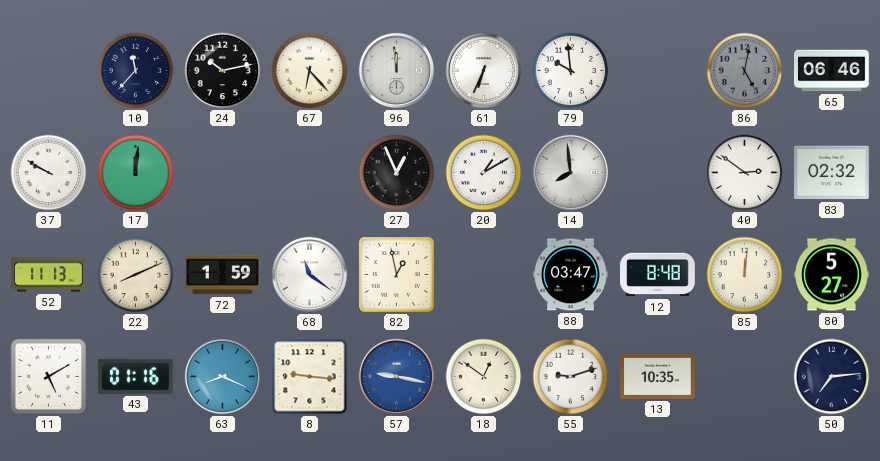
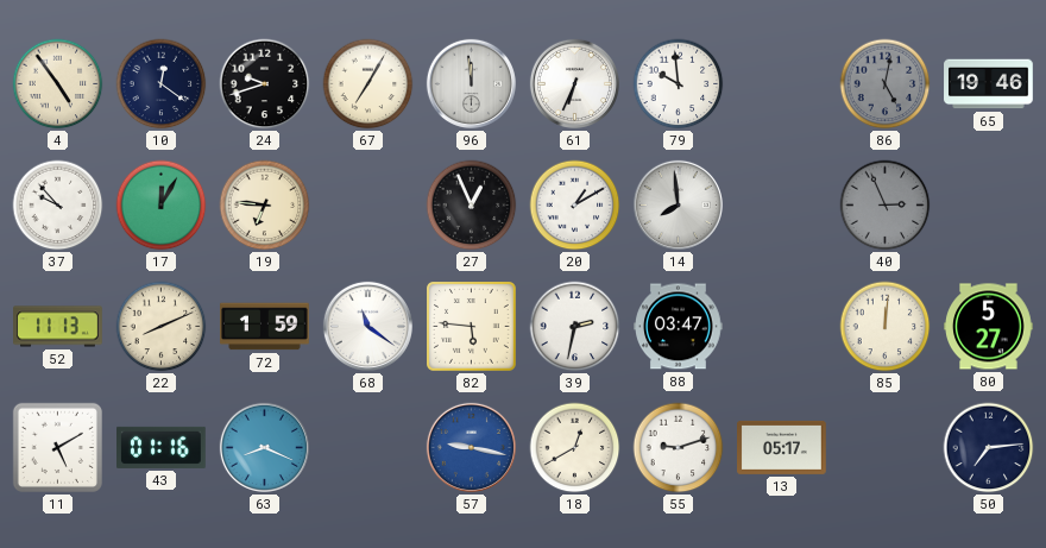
4: none -> 4:54
10: 11:37 -> 12:21
24: 10:13 -> 9:42
67: 6:23 -> 7:05
65: 06:46 -> 19:46
37: 9:50 -> 9:53
17: 12:01 -> 12:05
19: none -> 6:46
40: 2:51 -> 2:56
40 dial: white -> grey
83: 02:32 -> none
82: 12:58 -> 5:46
39: none -> 2:32
12: 8:48 -> none
8: 9:16 -> none
18: 12:51 -> 12:40
13: 10:35 -> 05:17
